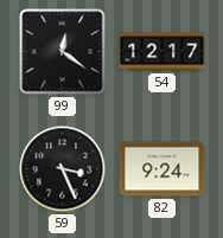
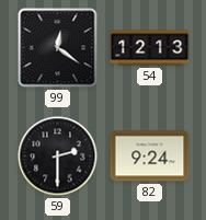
54: 12:17 -> 12:13
59: 3:26 -> 2:30
